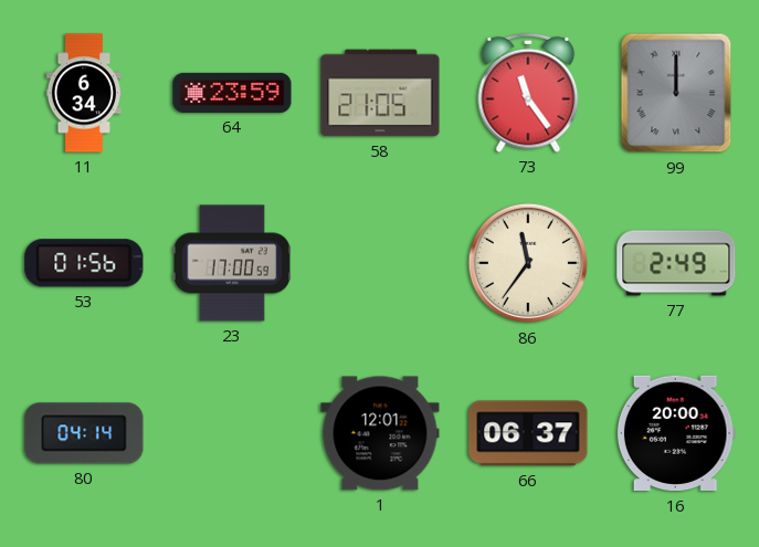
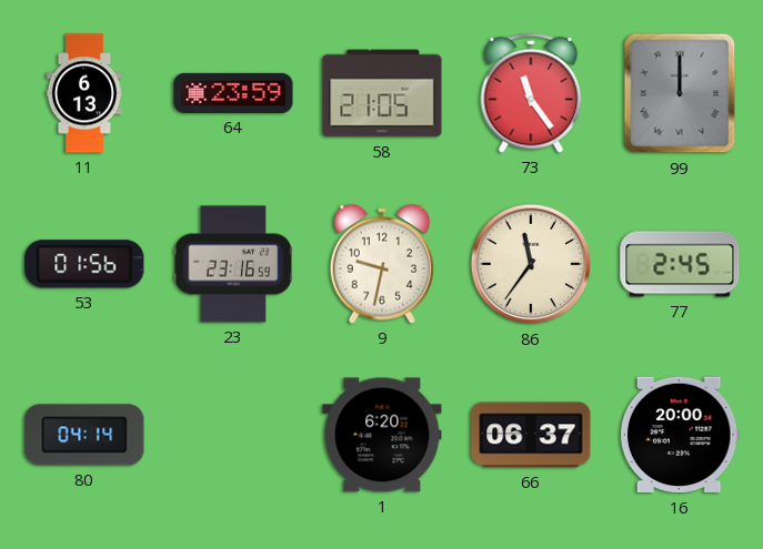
11: 6:34 -> 6:13
23: 17:00 -> 23:16
9: none -> 9:32
77: 2:49 -> 2:45
1: 12:01 -> 6:20
